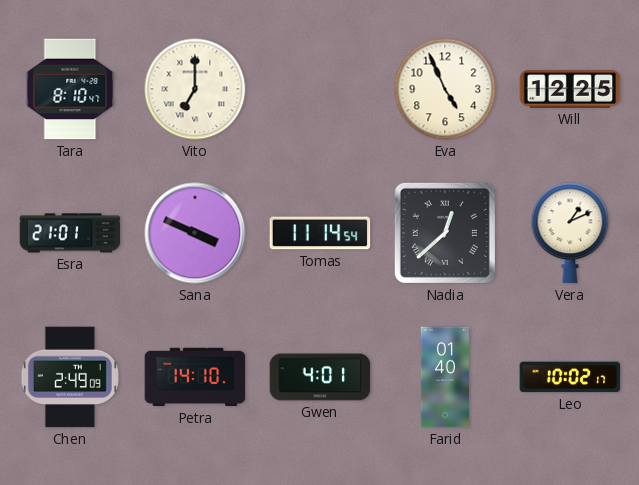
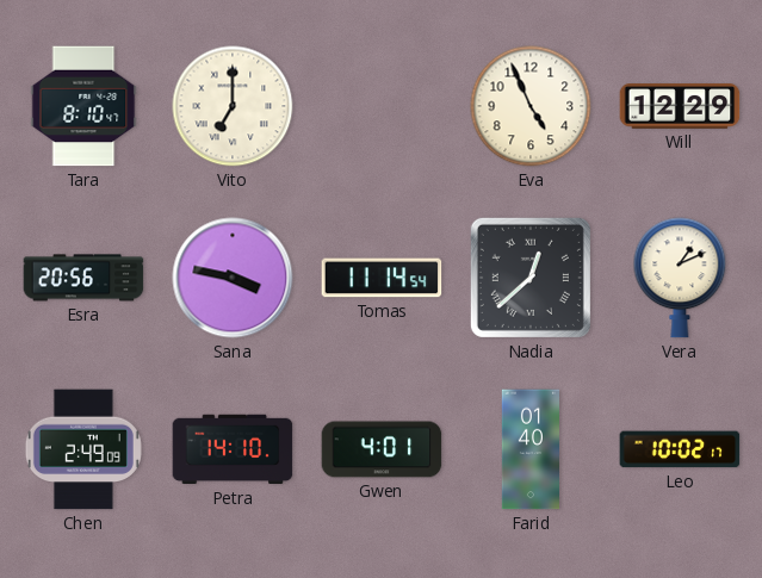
Will: 12:25 -> 12:29
Esra: 21:01 -> 20:56
Sana: 3:49 -> 3:47
